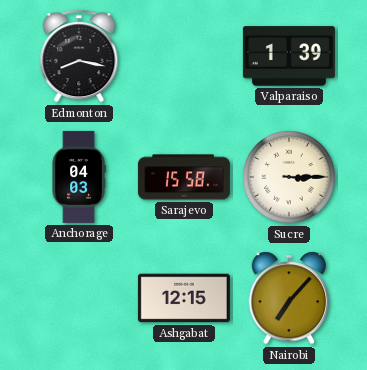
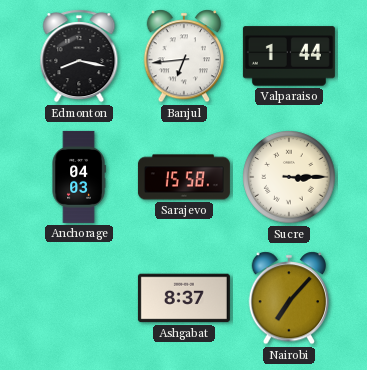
Banjul: none -> 6:44
Valparaiso: 1:39 -> 1:44
Ashgabat: 12:15 -> 8:37
